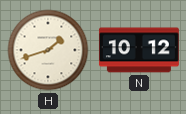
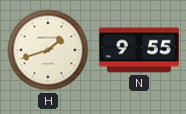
N: 10:12 -> 9:55
